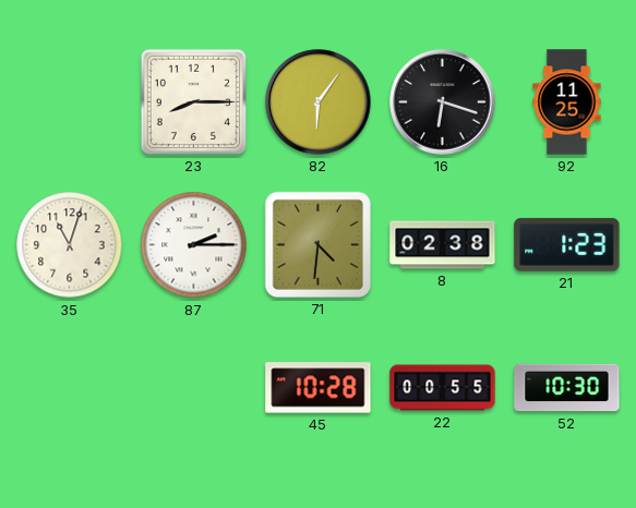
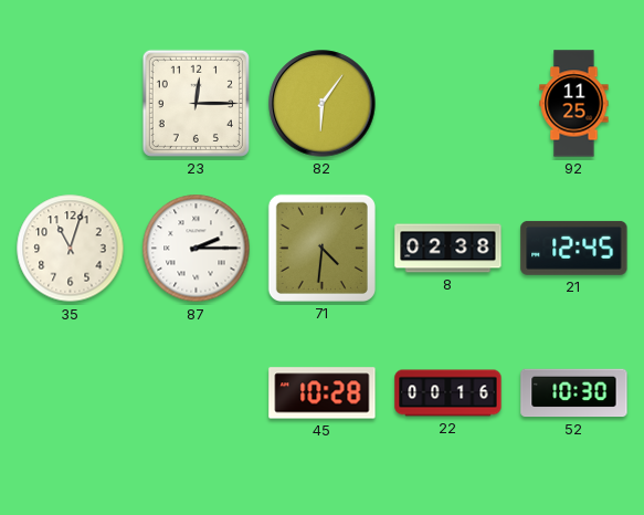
23: 8:15 -> 12:15
16: 6:18 -> none
21: 1:23 -> 12:45
22: 00:55 -> 00:16
